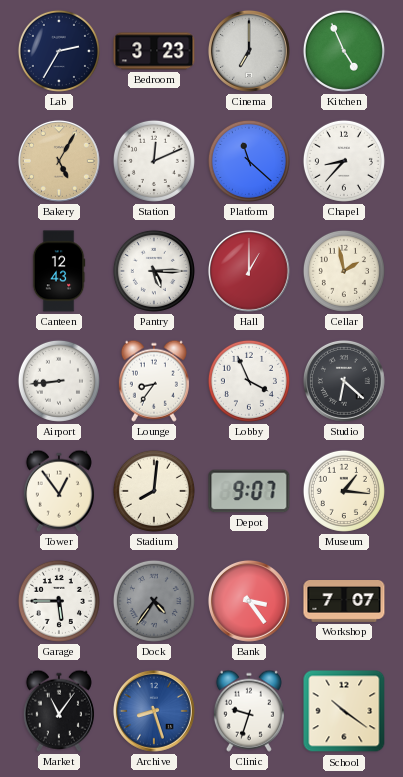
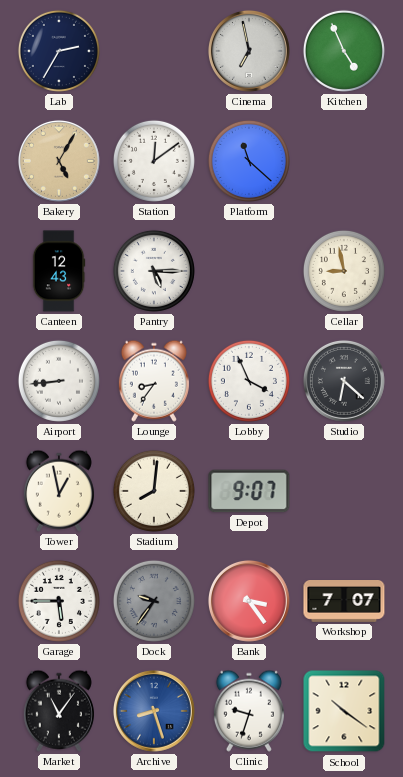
Bedroom: 3:23 -> none
Cinema: 7:00 -> 6:58
Station: 12:11 -> 12:09
Chapel: 8:37 -> none
Hall: 1:00 -> none
Cellar: 1:58 -> 8:58
Tower: 12:54 -> 12:58
Museum: 1:16 -> none
Dock: 4:36 -> 9:36
